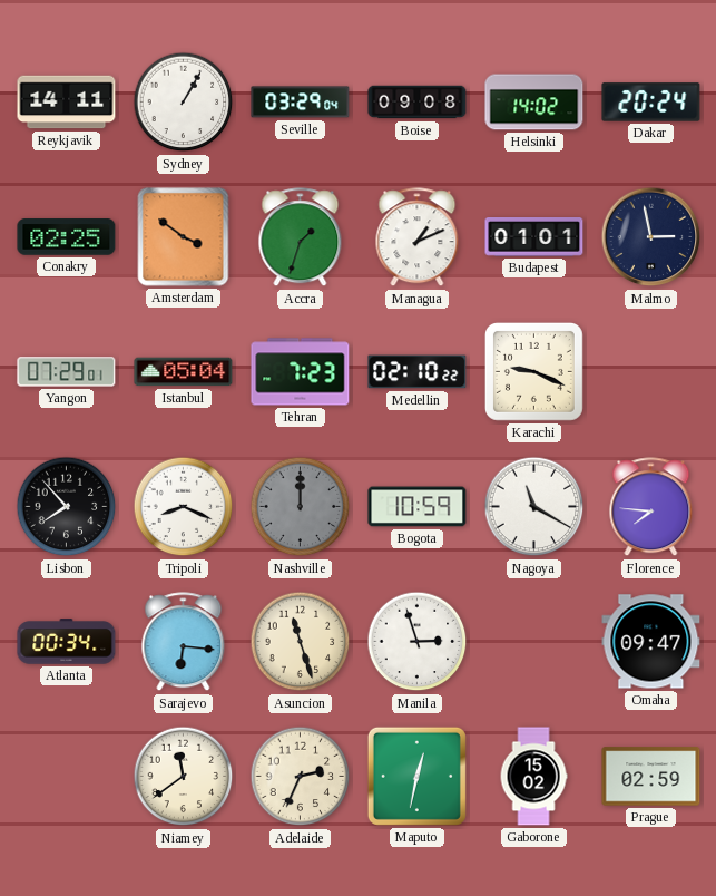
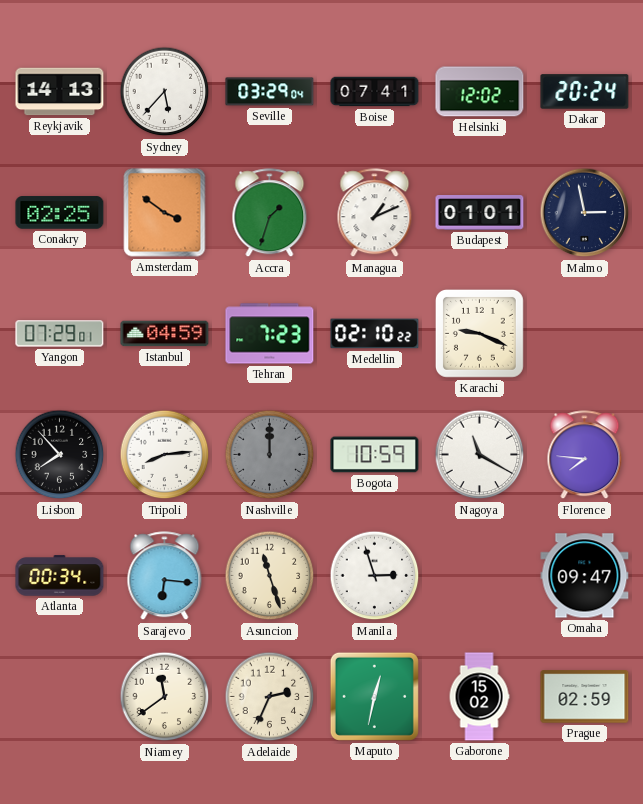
Reykjavik: 14:11 -> 14:13
Sydney: 1:05 -> 5:37
Boise: 09:08 -> 07:41
Helsinki: 14:02 -> 12:02
Istanbul: 05:04 -> 04:59
Tripoli: 8:19 -> 8:14
